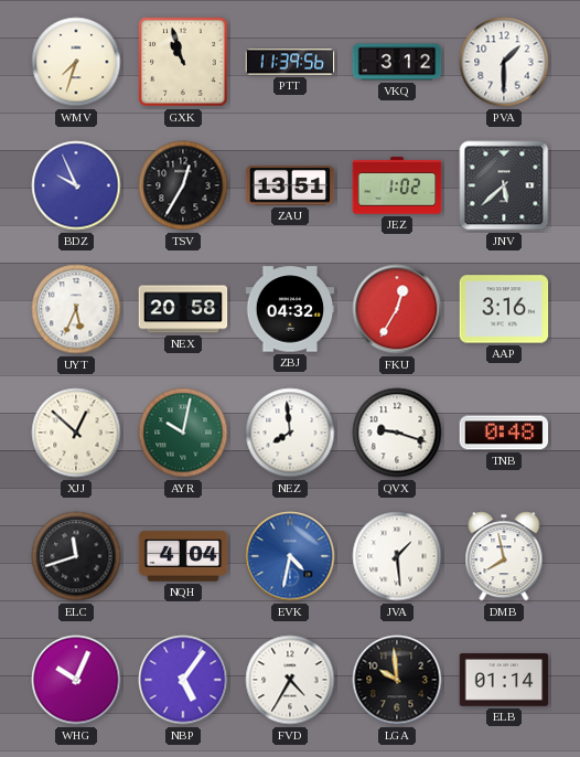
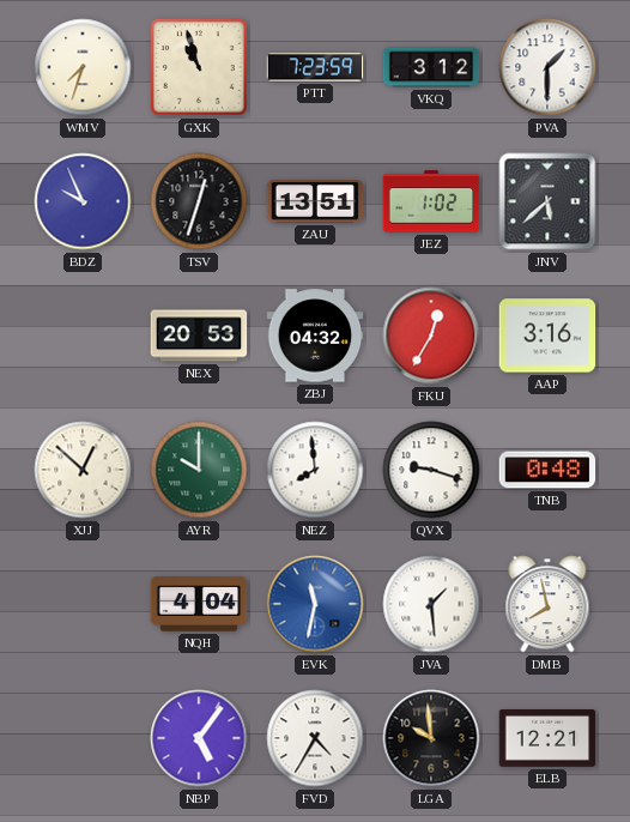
PTT: 11:39 -> 7:23
TSV: 12:35 -> 12:33
UYT: 5:34 -> none
NEX: 20:58 -> 20:53
AYR: 10:02 -> 10:00
ELC: 11:42 -> none
EVK: 4:32 -> 11:32
WHG: 10:04 -> none
ELB: 01:14 -> 12:21
